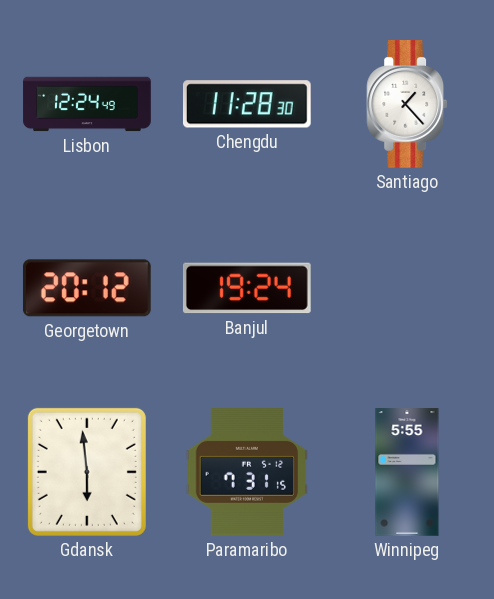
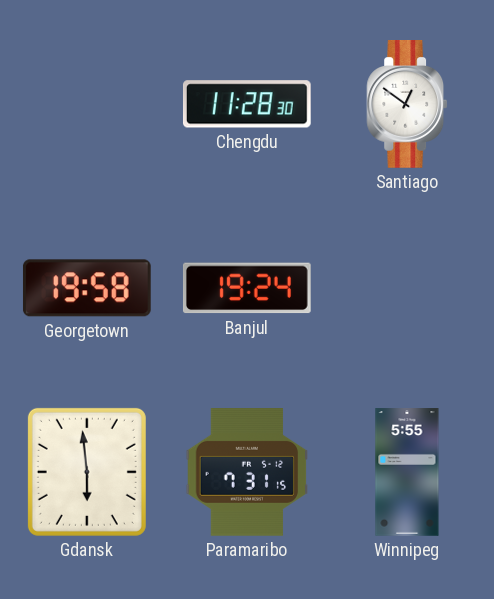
Lisbon: 12:24 -> none
Santiago: 1:23 -> 12:51
Georgetown: 20:12 -> 19:58
